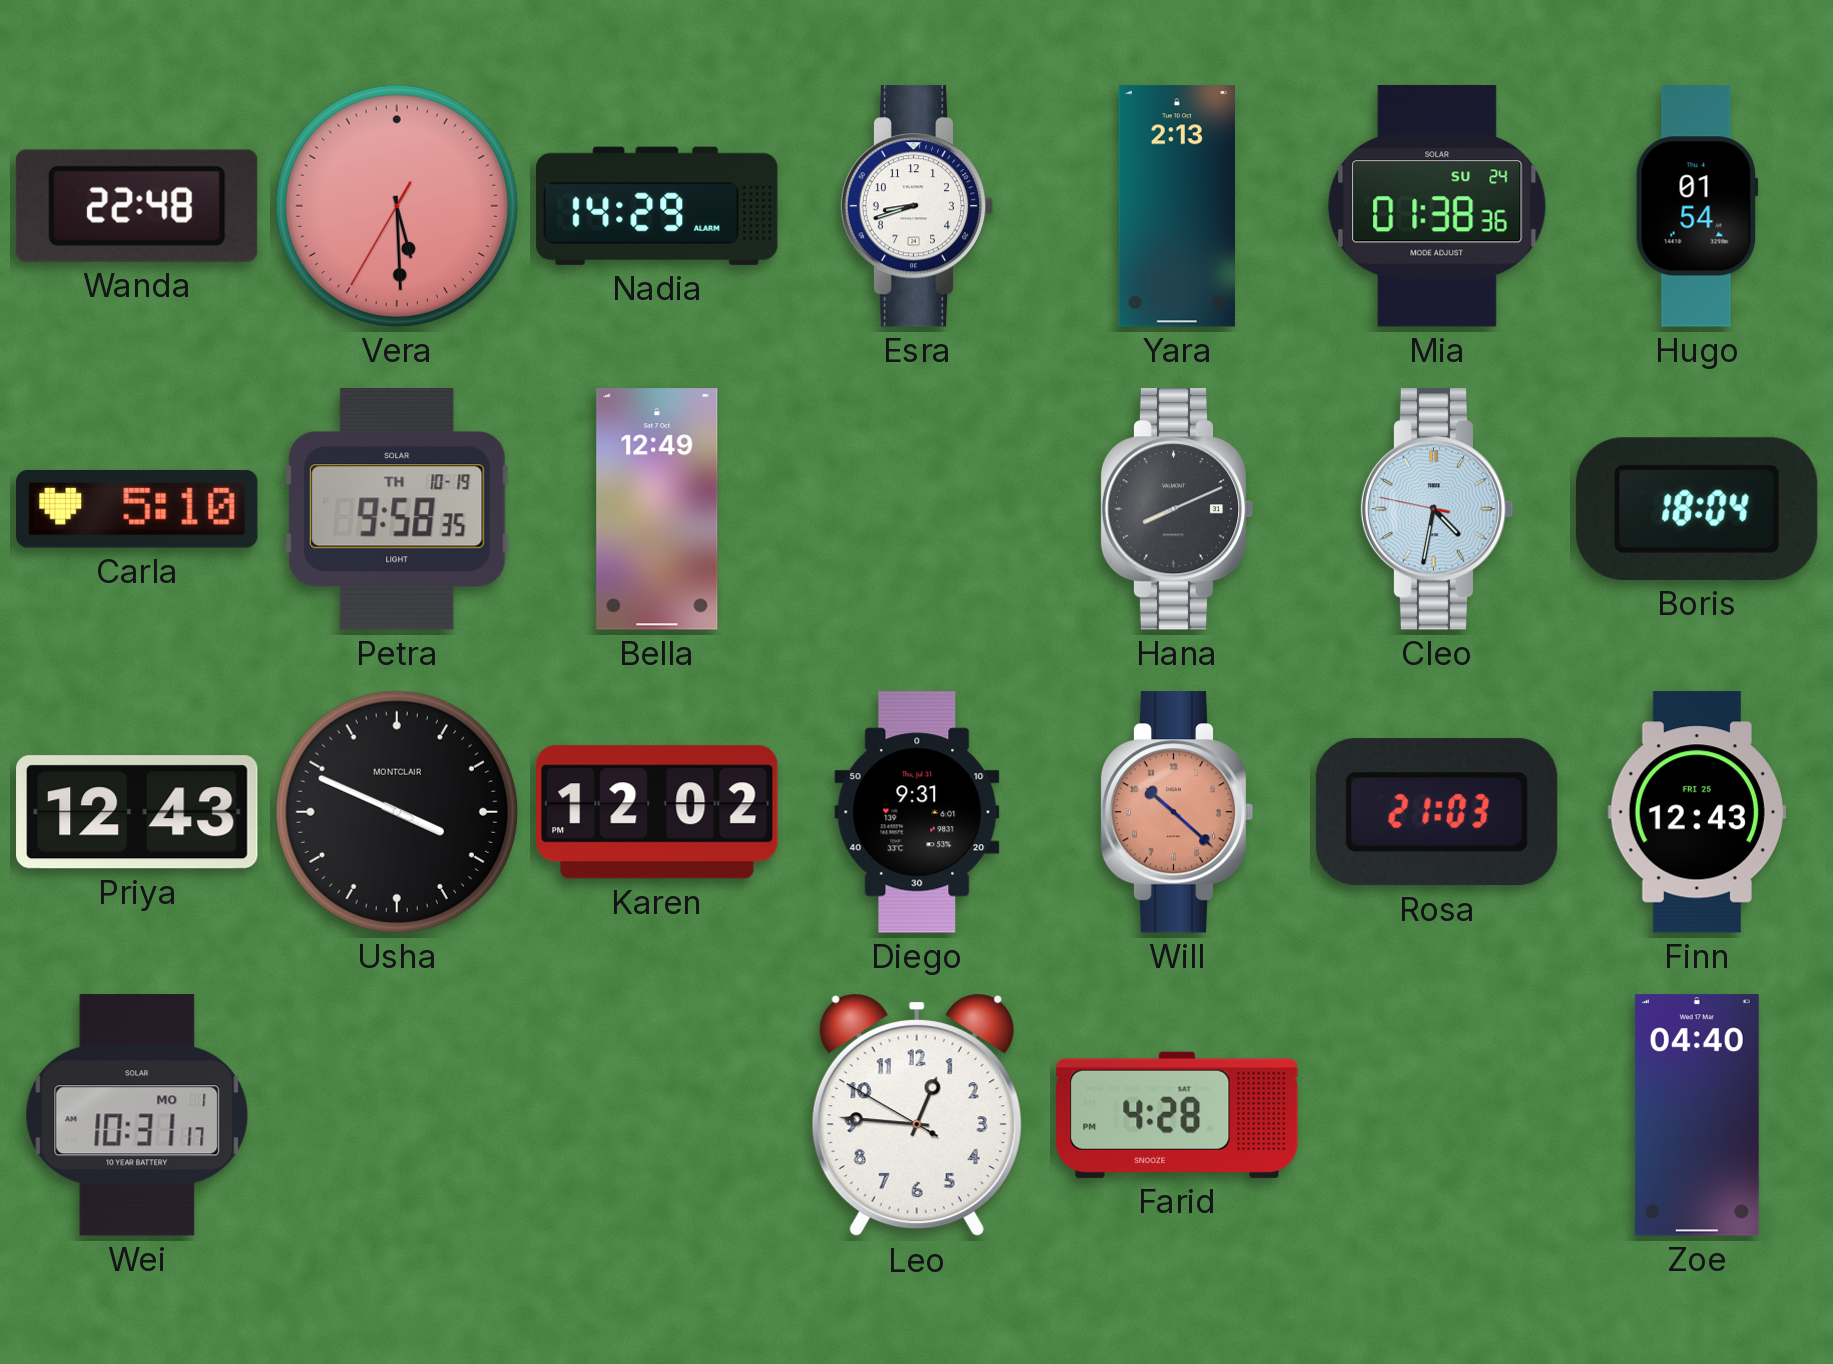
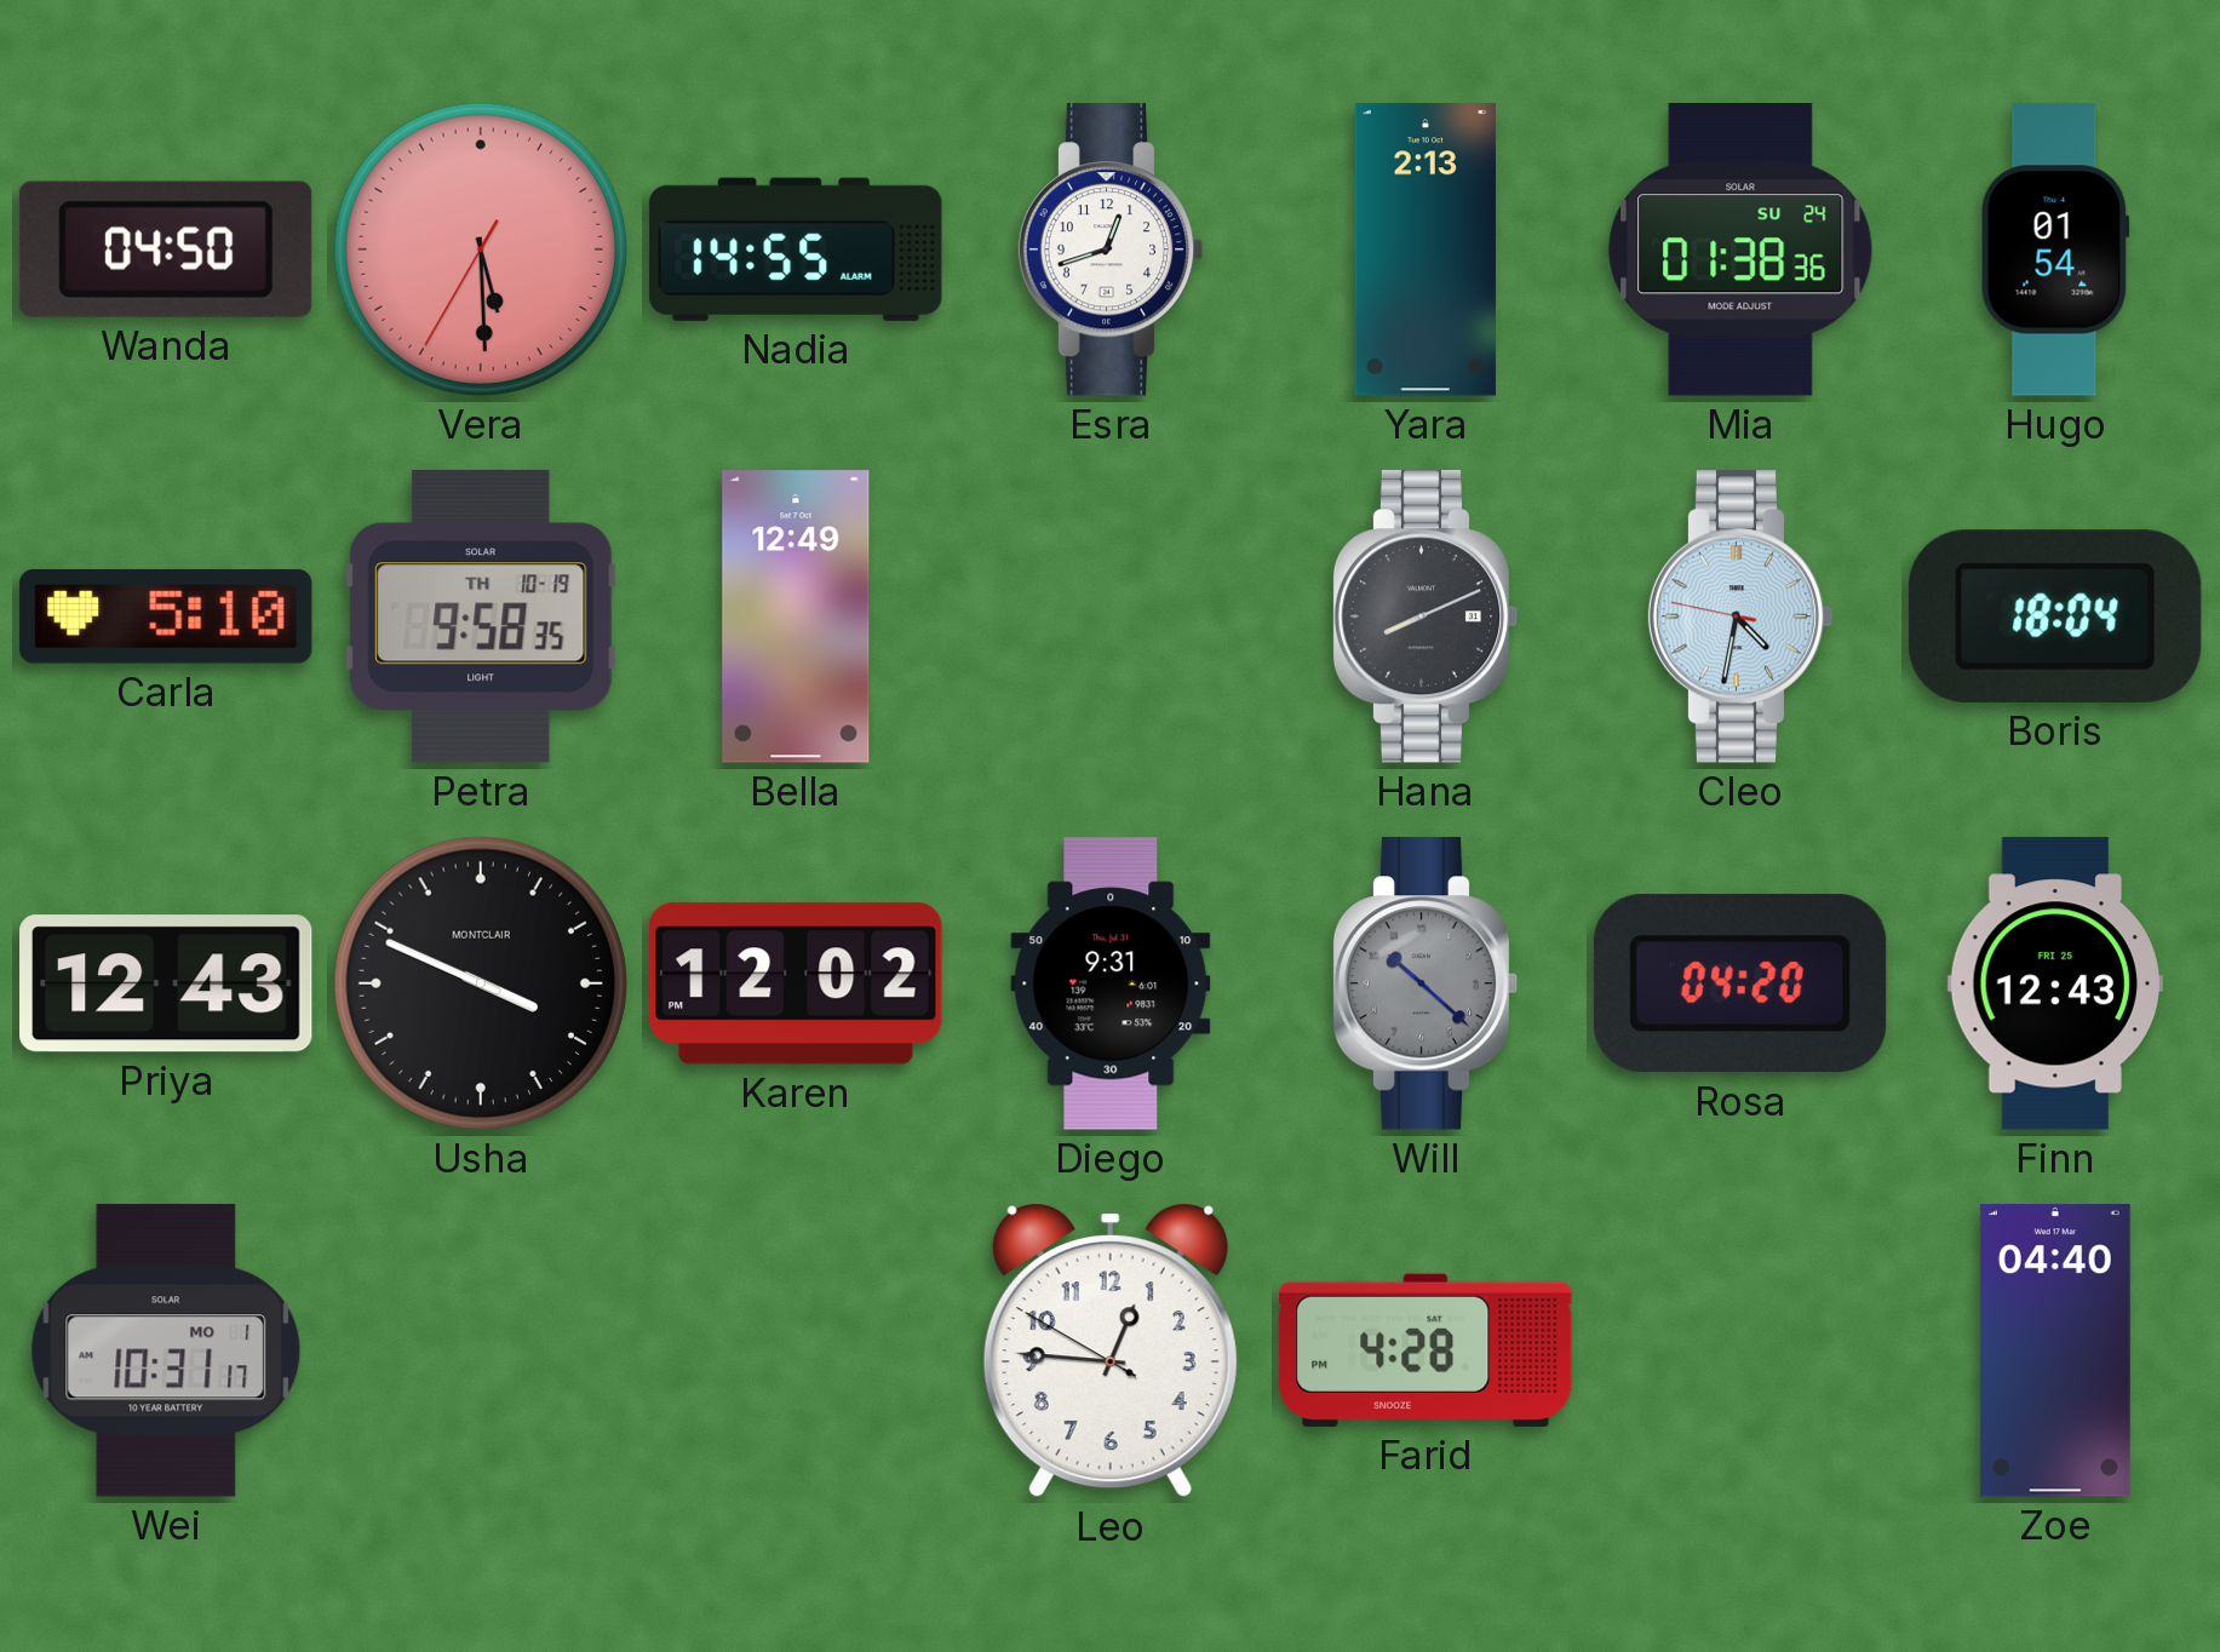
Wanda: 22:48 -> 04:50
Nadia: 14:29 -> 14:55
Esra: 8:42 -> 12:42
Will dial: salmon -> grey
Rosa: 21:03 -> 04:20
